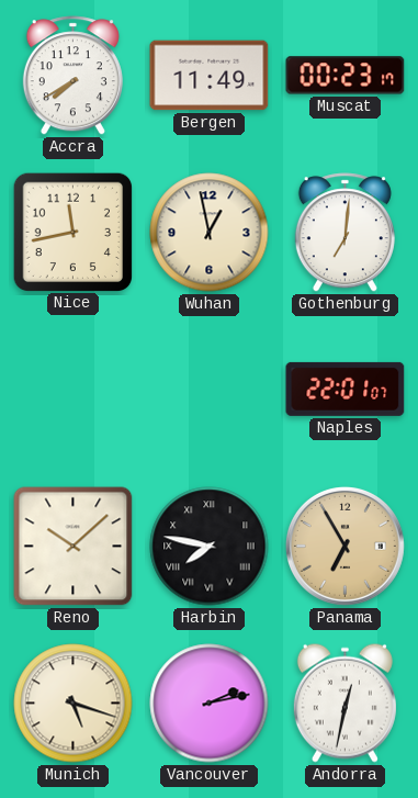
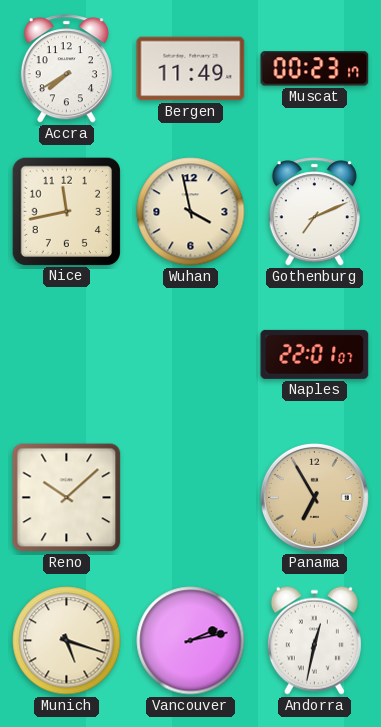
Wuhan: 12:58 -> 3:58
Gothenburg: 7:01 -> 7:11
Harbin: 7:47 -> none
